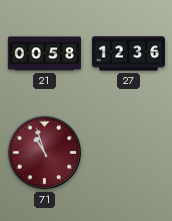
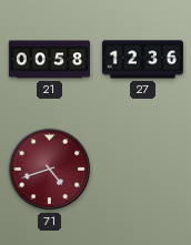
71: 10:57 -> 4:42
